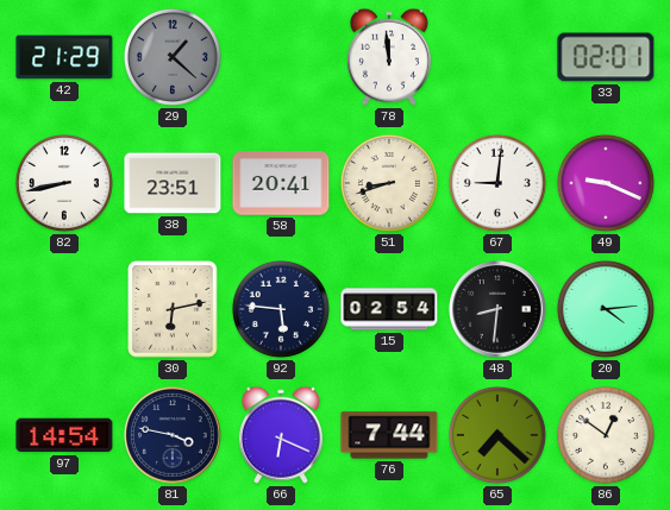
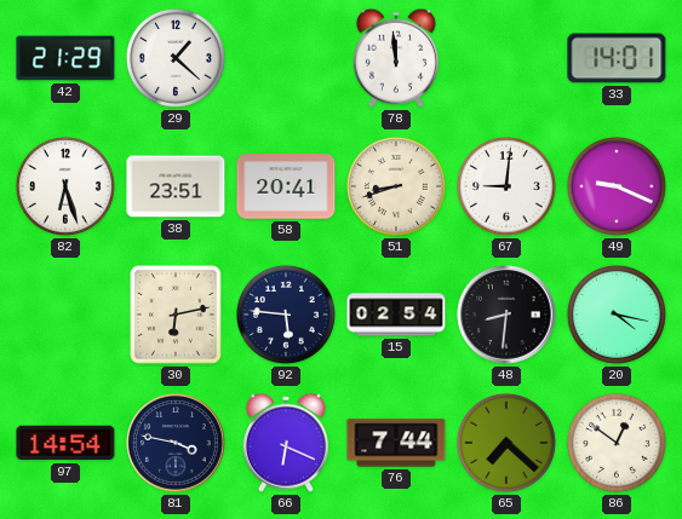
29 dial: grey -> white
33: 02:01 -> 14:01
82: 8:43 -> 6:27
20: 4:14 -> 4:17
